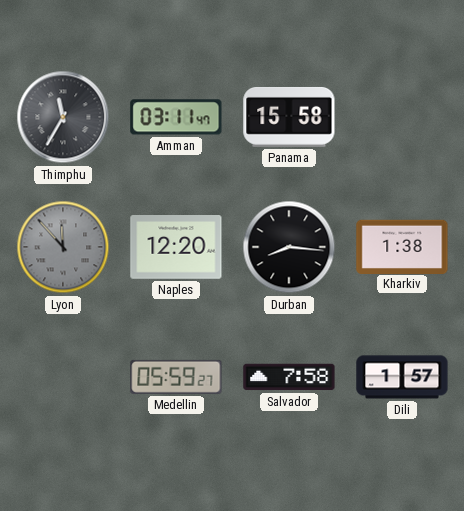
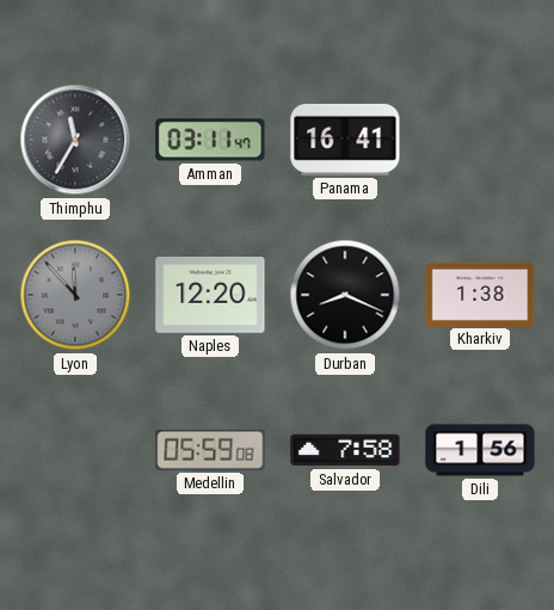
Panama: 15:58 -> 16:41
Durban: 8:16 -> 8:19
Medellin: 05:59:27 -> 05:59:08
Dili: 1:57 -> 1:56
